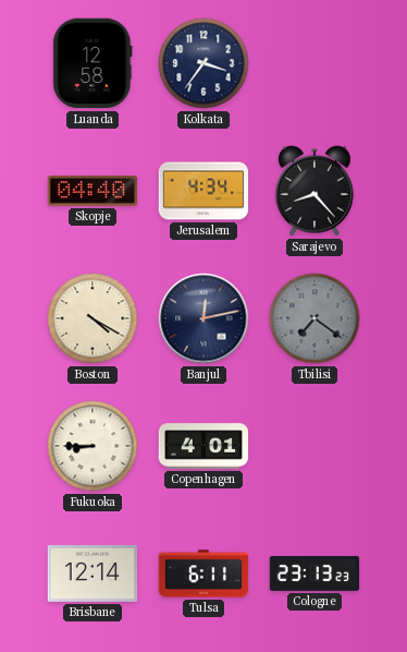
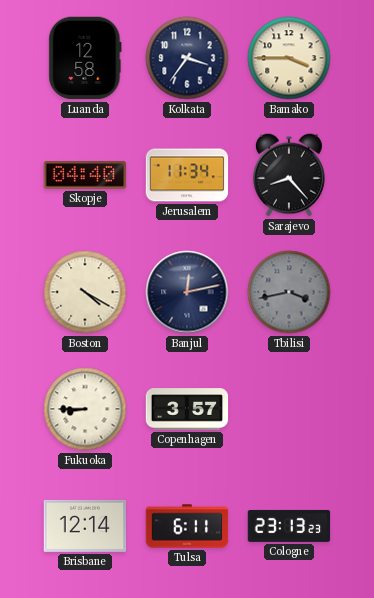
Bamako: none -> 3:45
Jerusalem: 4:34 -> 11:34
Tbilisi: 7:21 -> 3:43
Copenhagen: 4:01 -> 3:57
